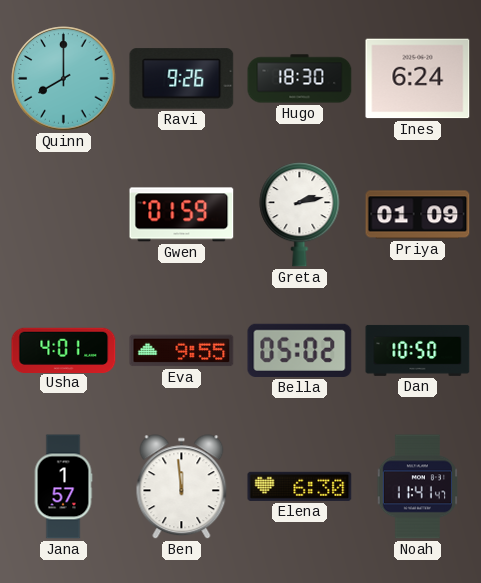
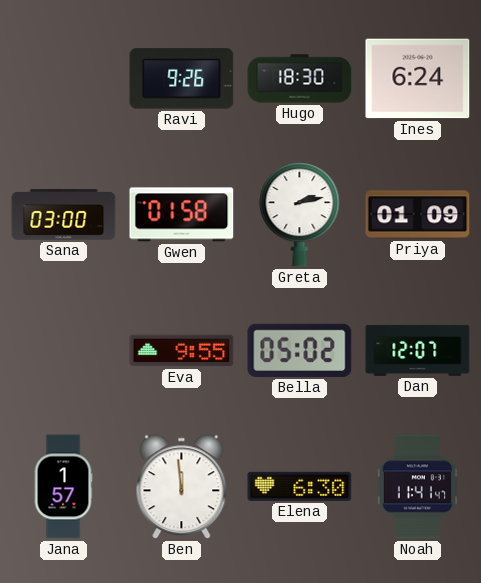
Quinn: 8:00 -> none
Sana: none -> 03:00
Gwen: 01:59 -> 01:58
Usha: 4:01 -> none
Dan: 10:50 -> 12:07
